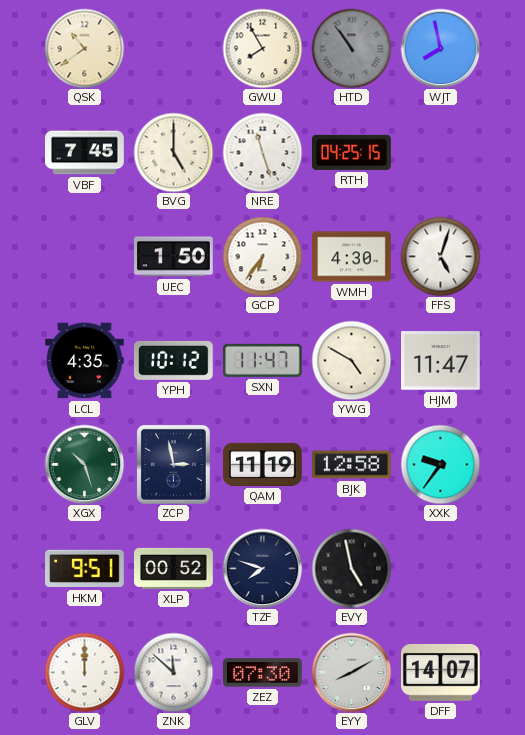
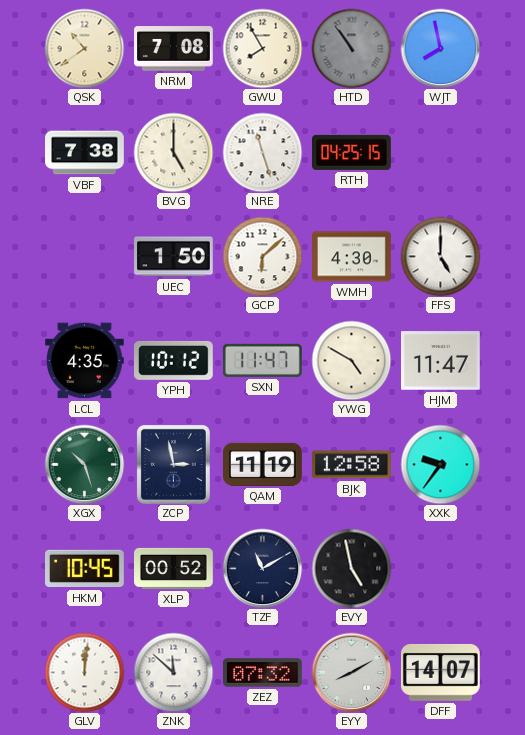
NRM: none -> 7:08
VBF: 7:45 -> 7:38
GCP: 6:36 -> 6:08
FFS: 5:03 -> 5:00
HKM: 9:51 -> 10:45
TZF: 7:48 -> 11:10
GLV: 12:00 -> 12:01
ZEZ: 07:30 -> 07:32
